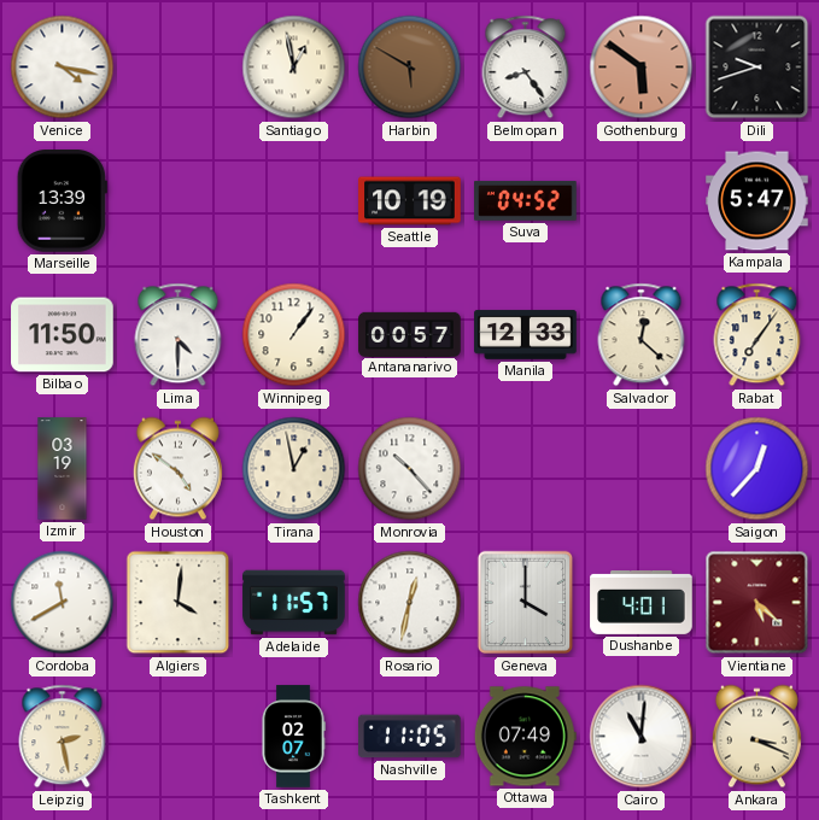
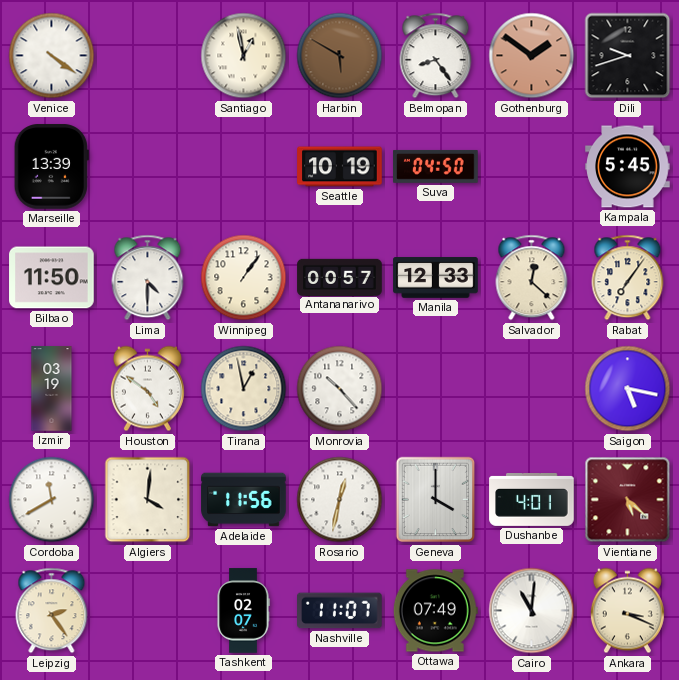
Venice: 4:17 -> 4:21
Gothenburg: 5:51 -> 1:51
Suva: 04:52 -> 04:50
Kampala: 5:47 -> 5:45
Saigon: 12:37 -> 5:17
Adelaide: 11:57 -> 11:56
Leipzig: 2:28 -> 2:24
Nashville: 11:05 -> 11:07
